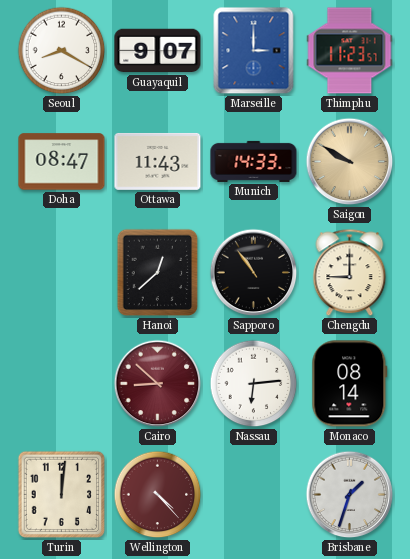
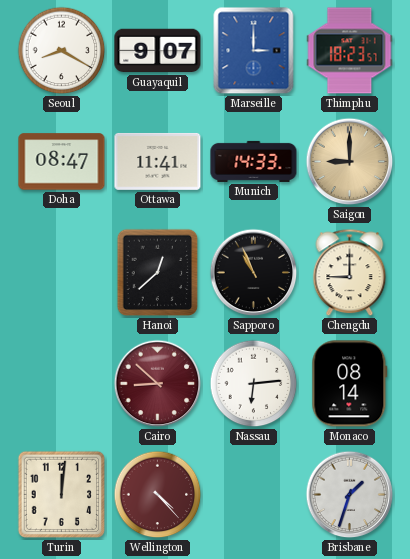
Thimphu: 11:23 -> 18:23
Ottawa: 11:43 -> 11:41
Saigon: 9:50 -> 9:00
Sapporo: 10:54 -> 10:56
